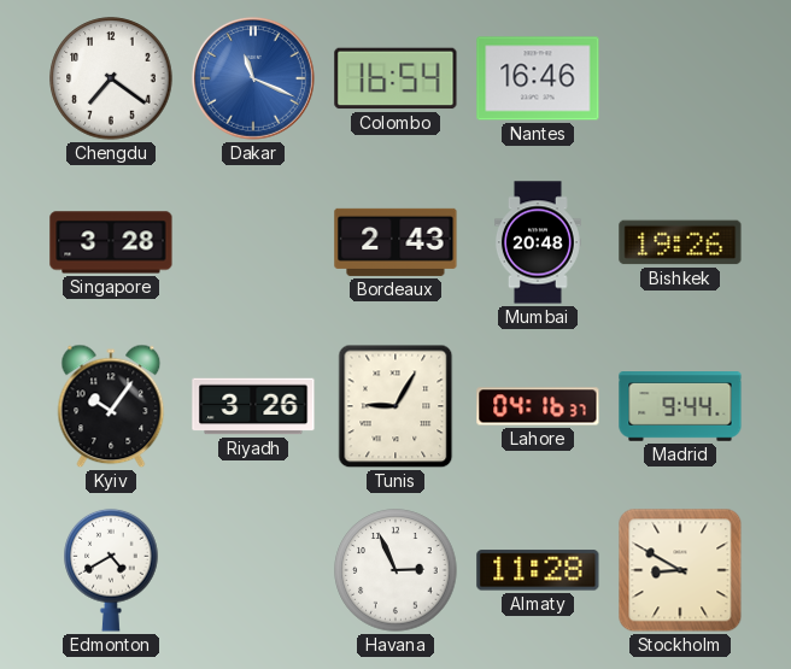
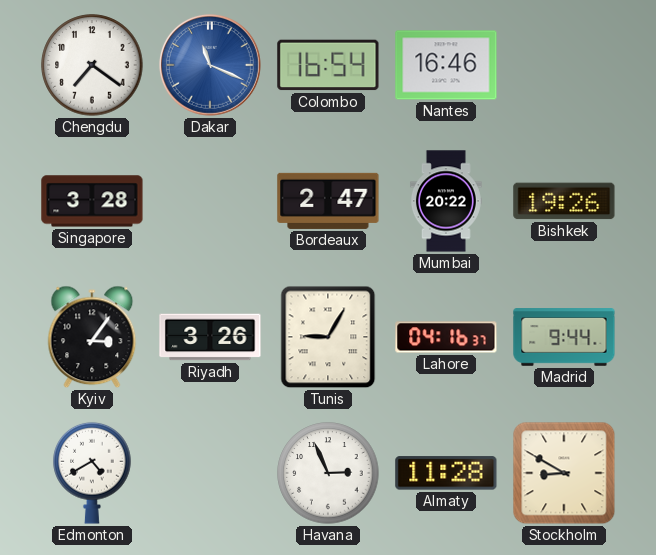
Bordeaux: 2:43 -> 2:47
Mumbai: 20:48 -> 20:22
Kyiv: 10:06 -> 3:06
